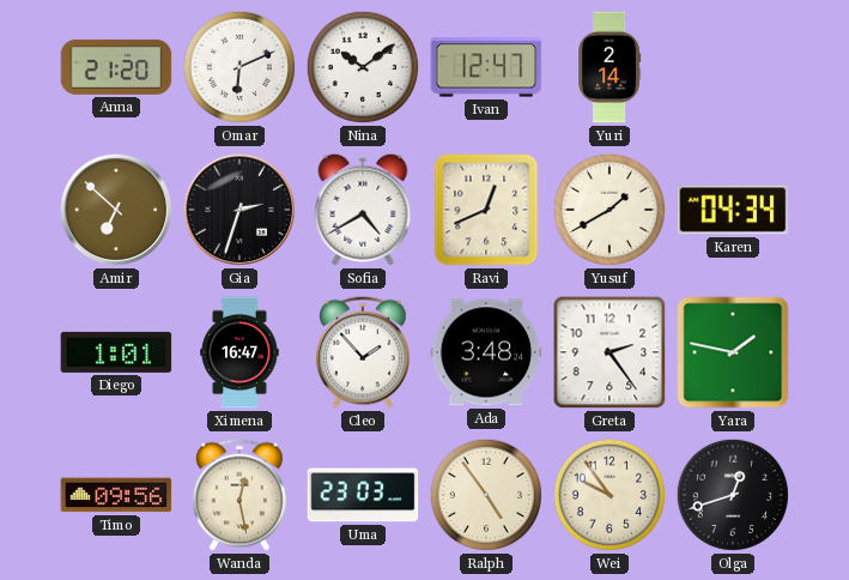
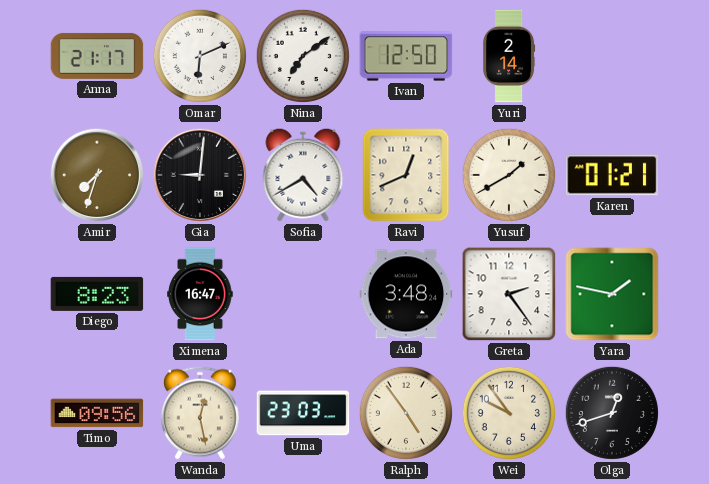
Anna: 21:20 -> 21:17
Nina: 10:09 -> 7:09
Ivan: 12:47 -> 12:50
Amir: 6:52 -> 7:33
Gia: 2:33 -> 9:01
Karen: 04:34 -> 01:21
Diego: 1:01 -> 8:23
Cleo: 1:53 -> none
